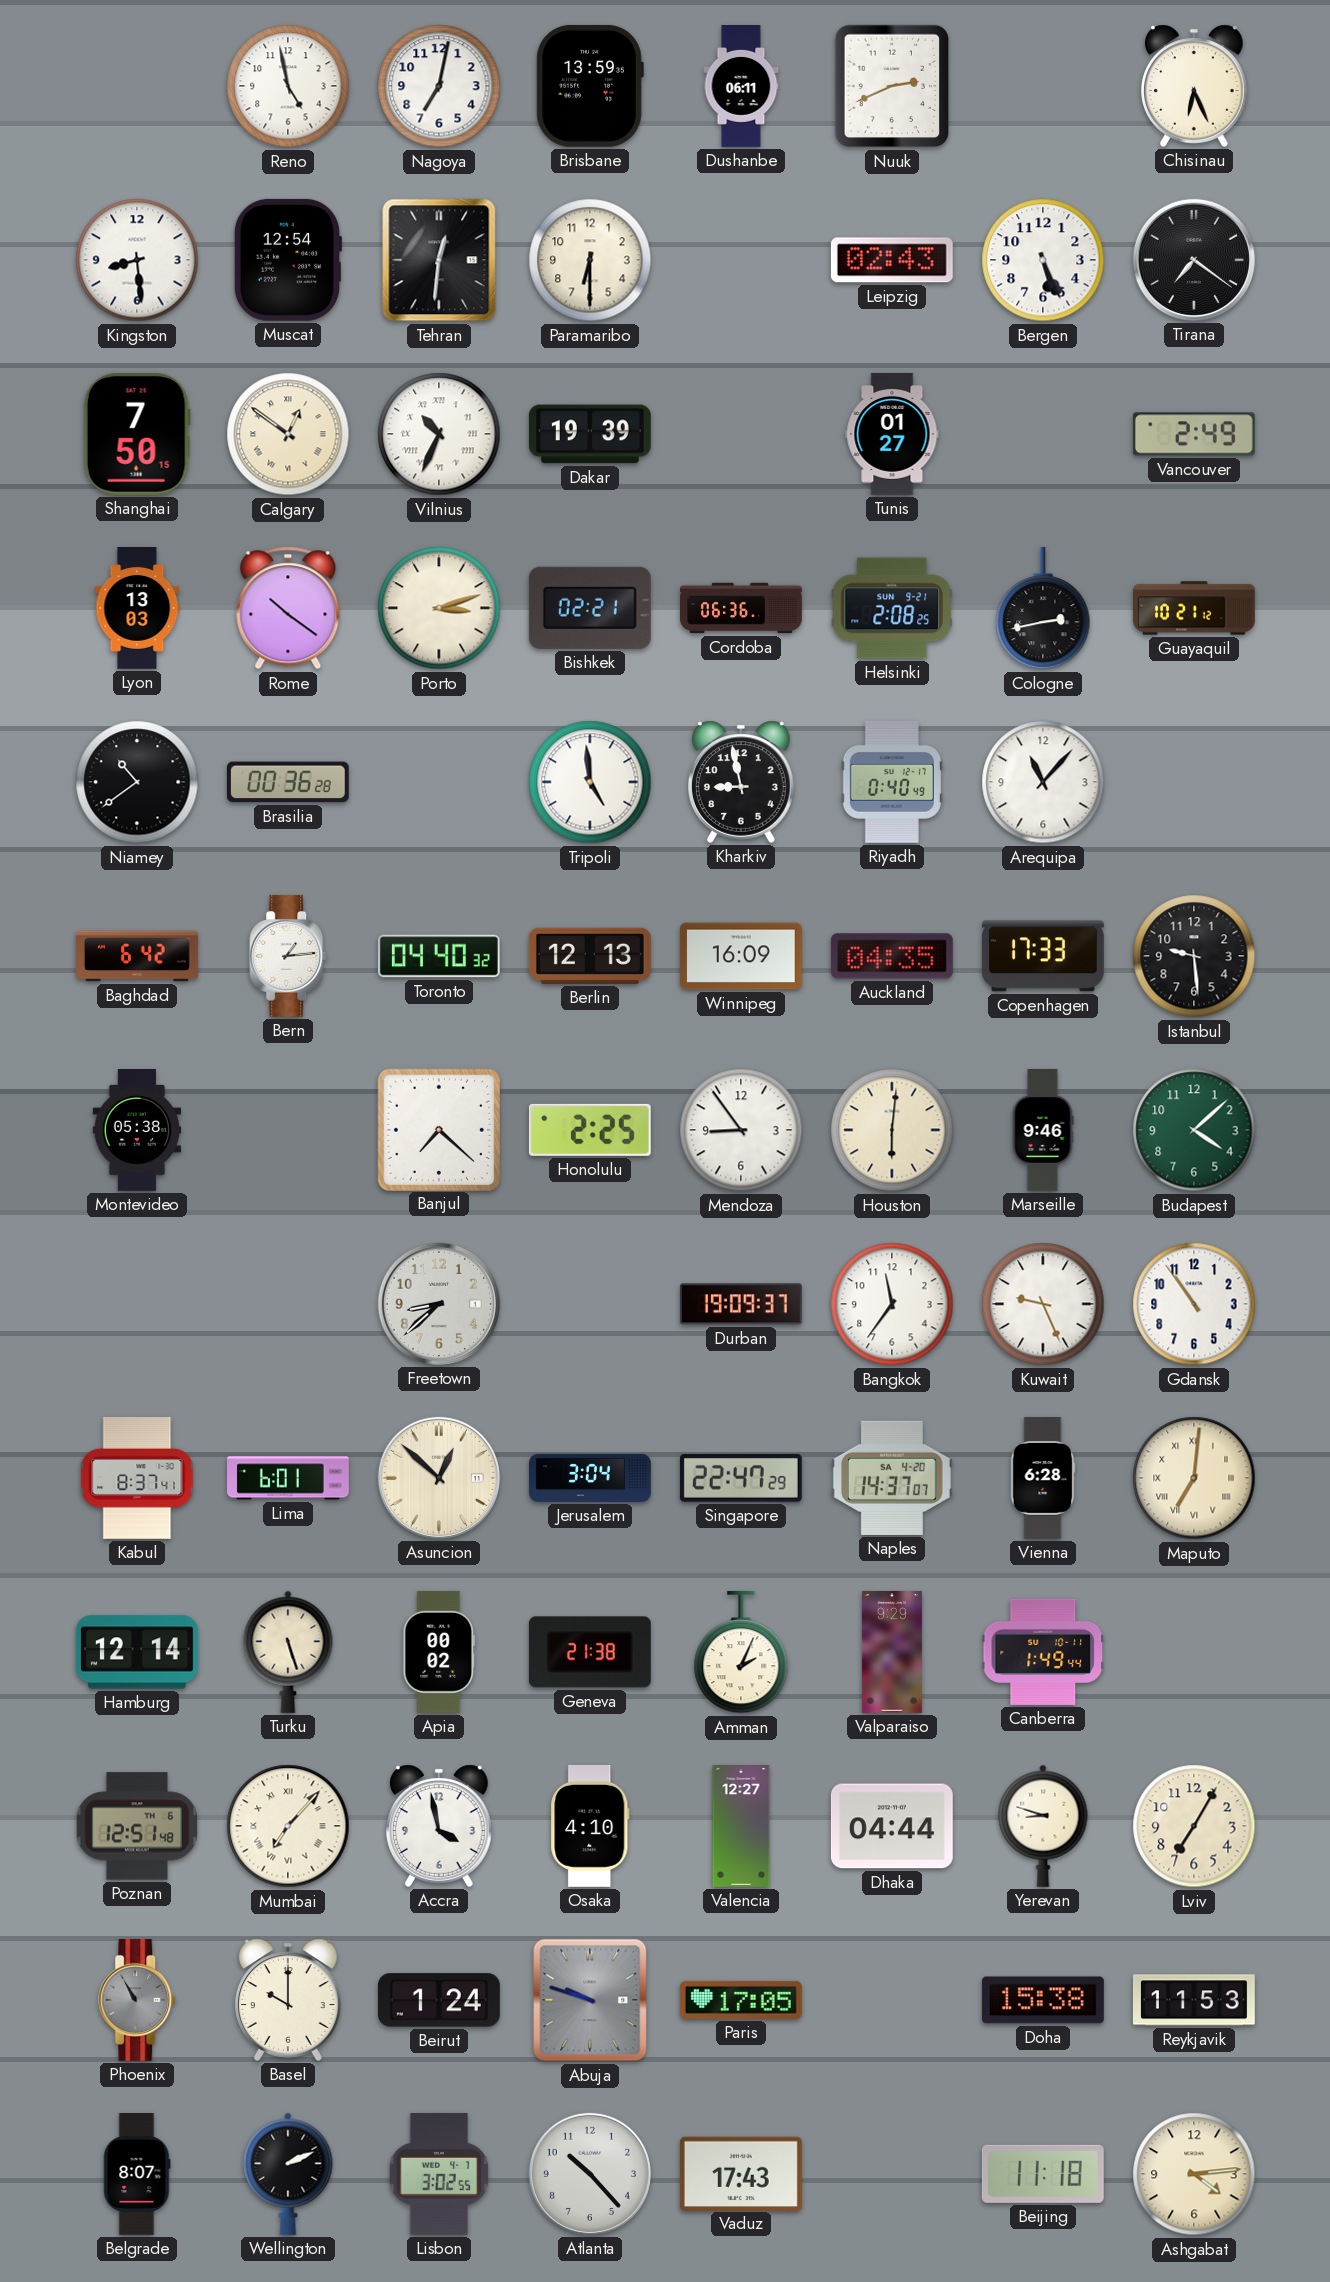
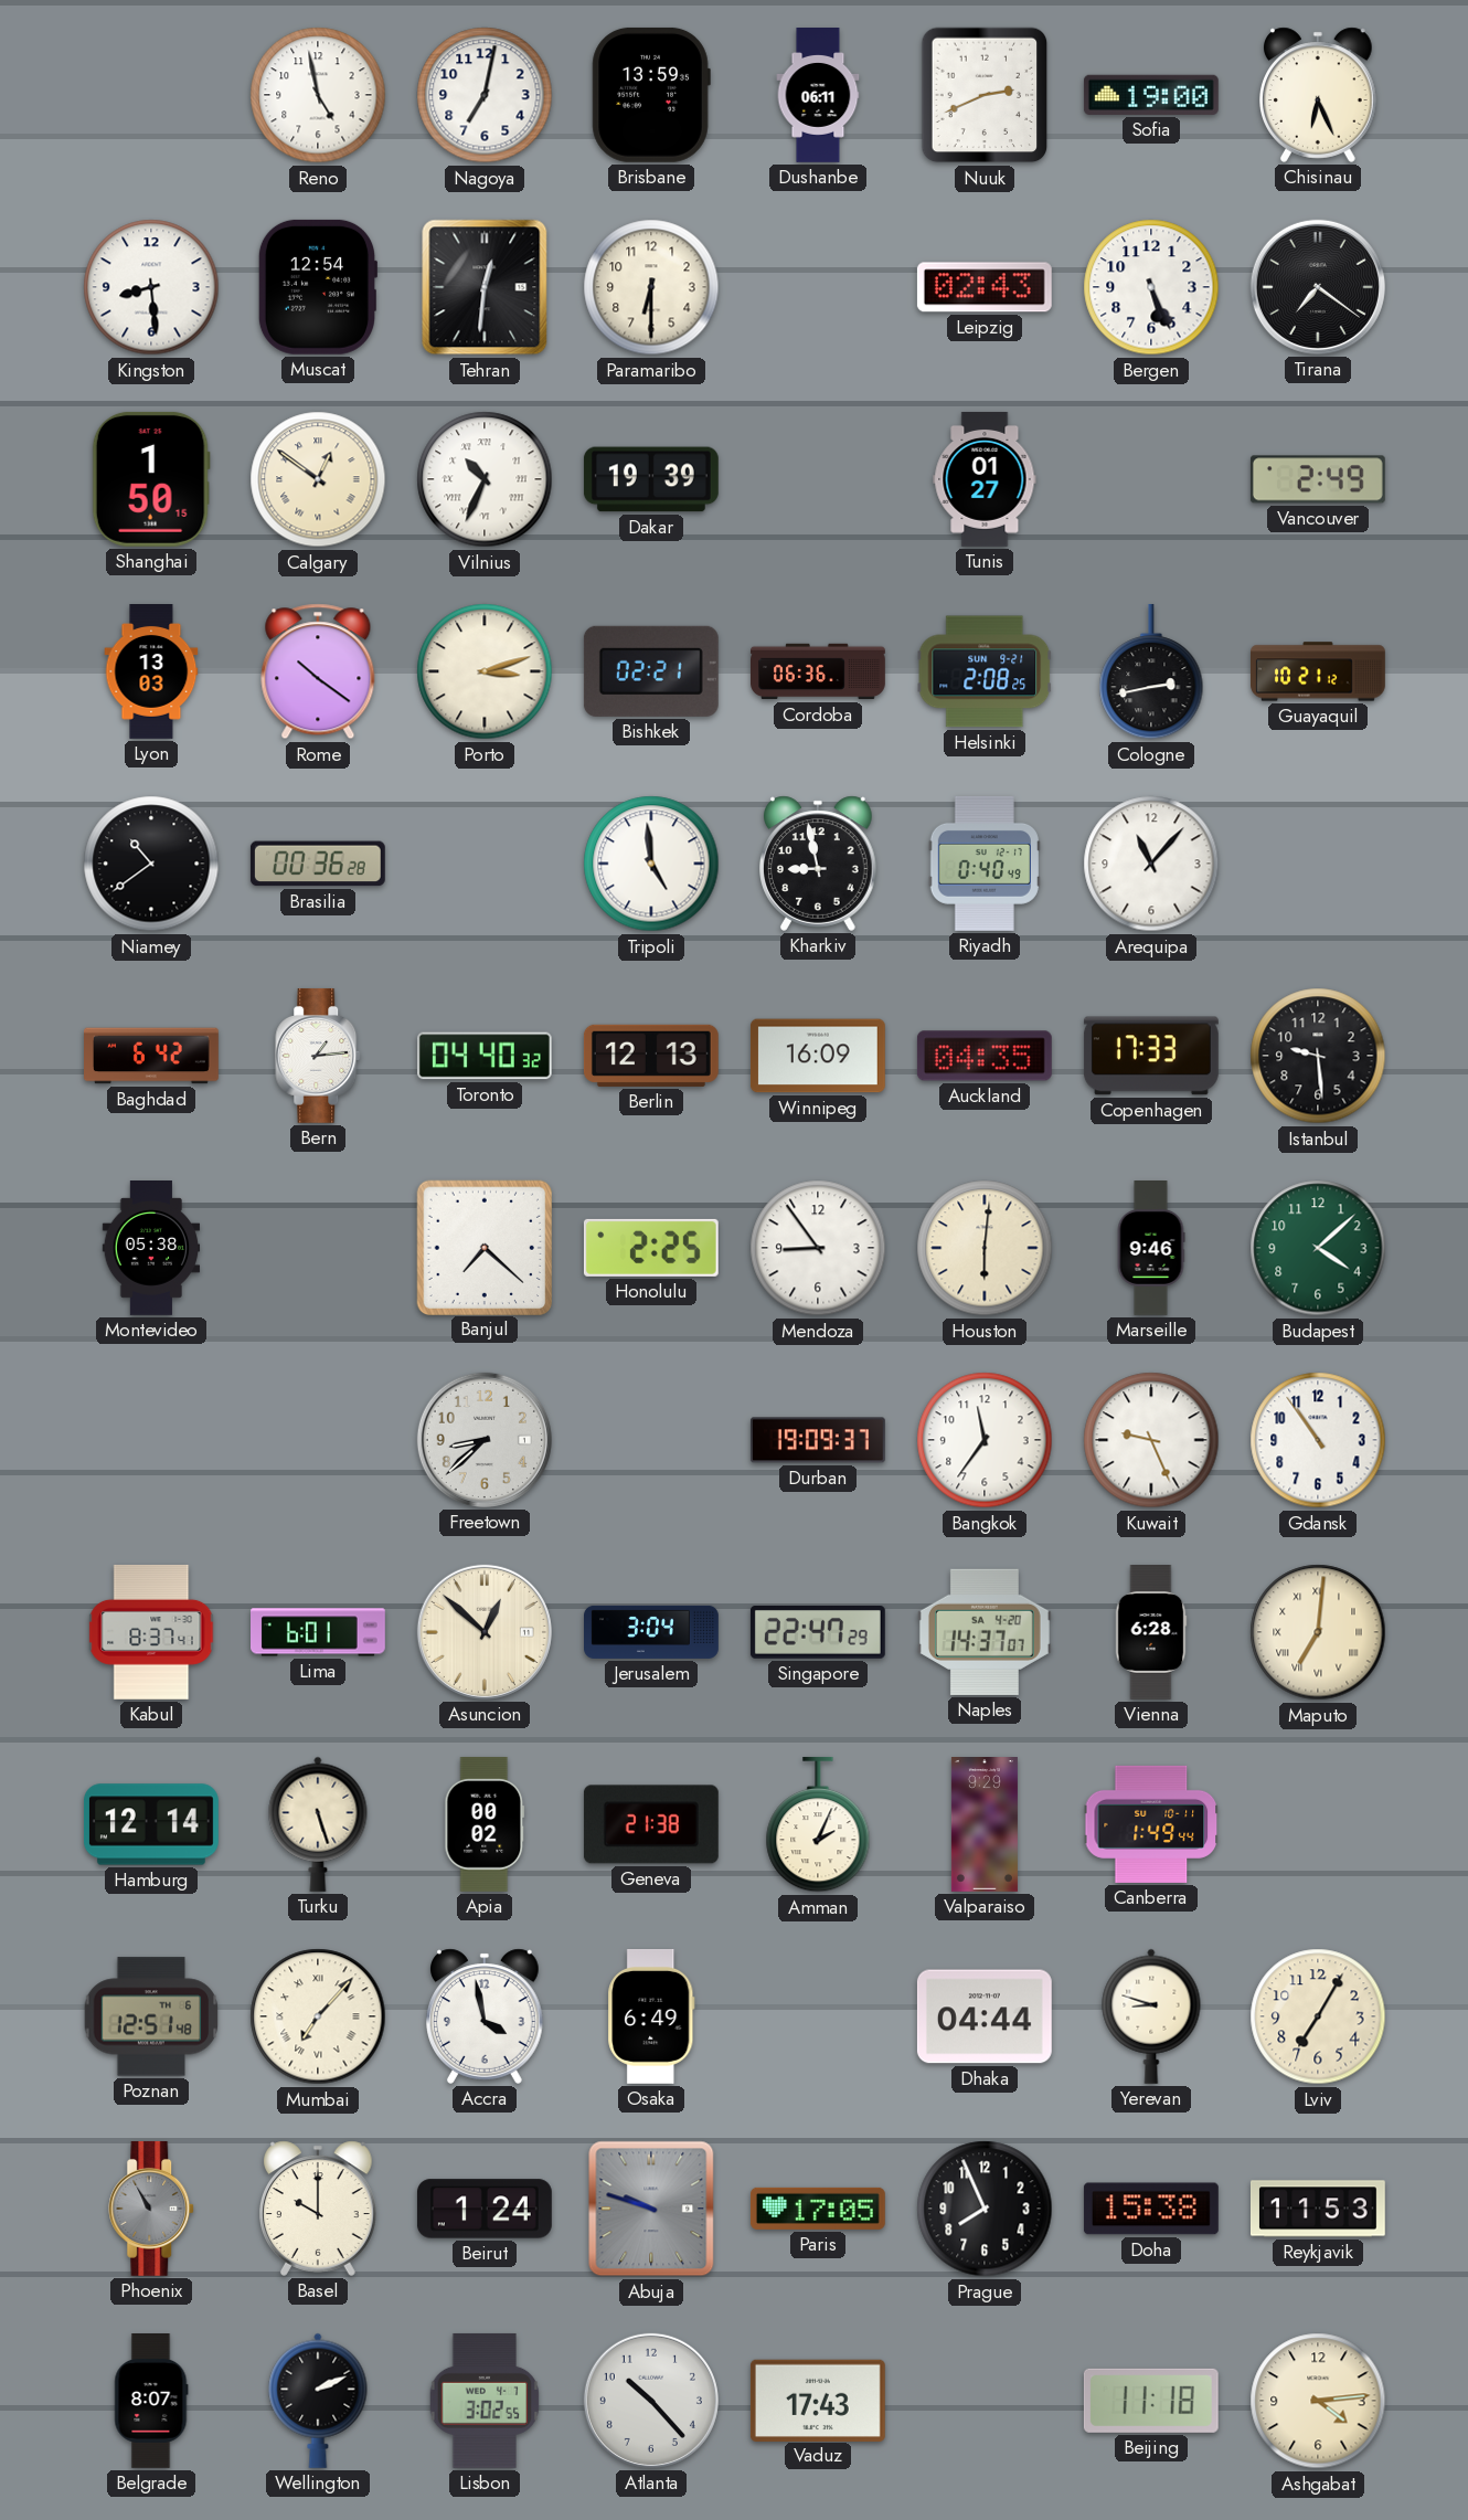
Sofia: none -> 19:00
Shanghai: 7:50 -> 1:50
Osaka: 4:10 -> 6:49
Valencia: 12:27 -> none
Prague: none -> 7:56
